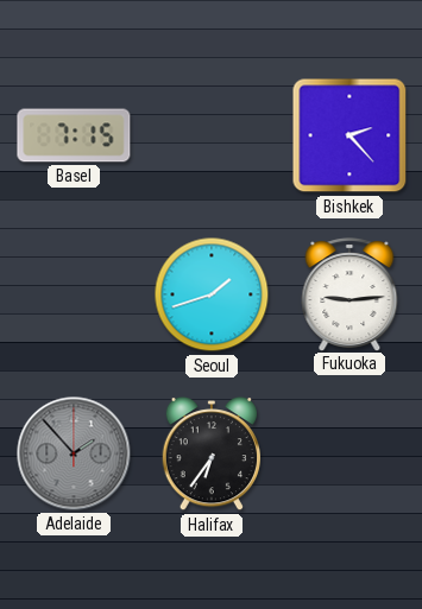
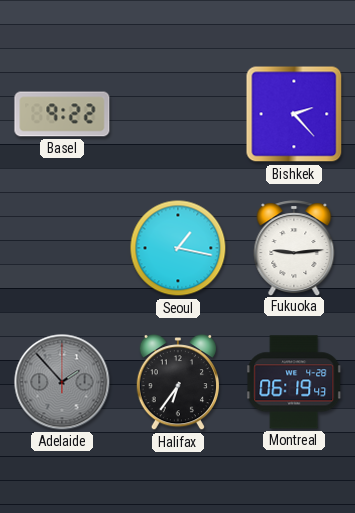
Basel: 7:15 -> 9:22
Seoul: 1:42 -> 1:17
Montreal: none -> 06:19
